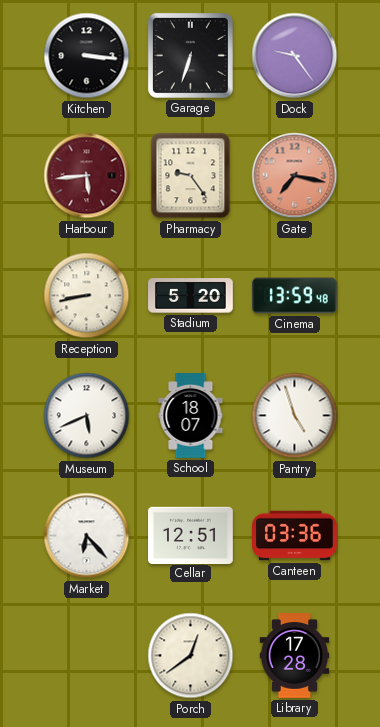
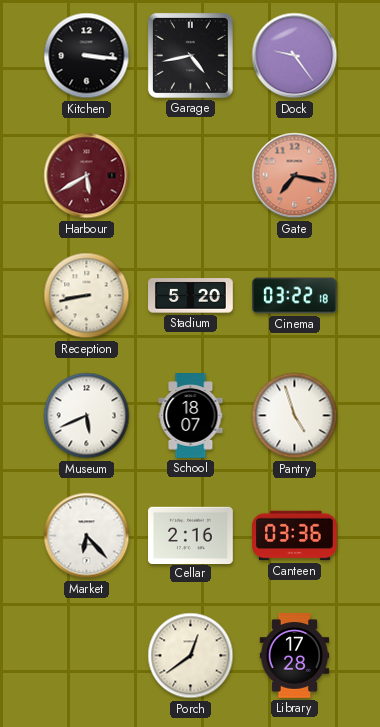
Garage: 6:33 -> 4:43
Harbour: 5:44 -> 5:40
Pharmacy: 9:24 -> none
Cinema: 13:59 -> 03:22
Cellar: 12:51 -> 2:16
